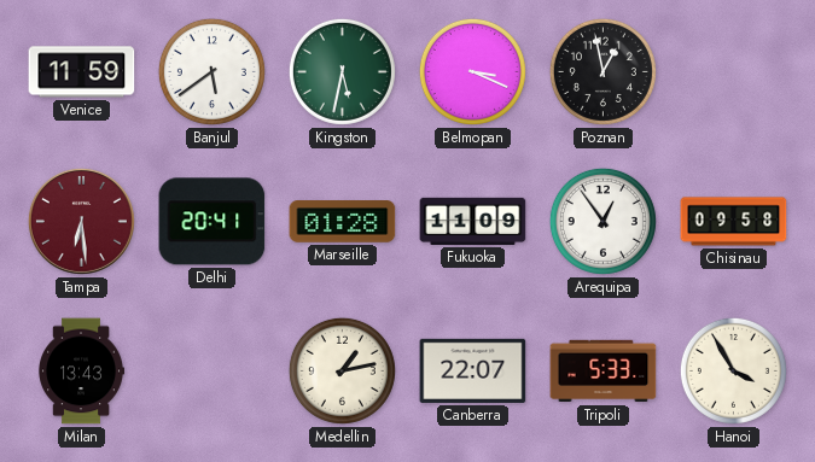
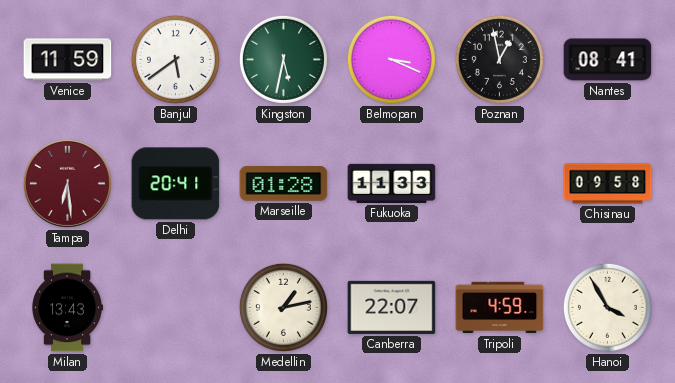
Nantes: none -> 08:41
Fukuoka: 11:09 -> 11:33
Arequipa: 12:54 -> none
Tripoli: 5:33 -> 4:59
